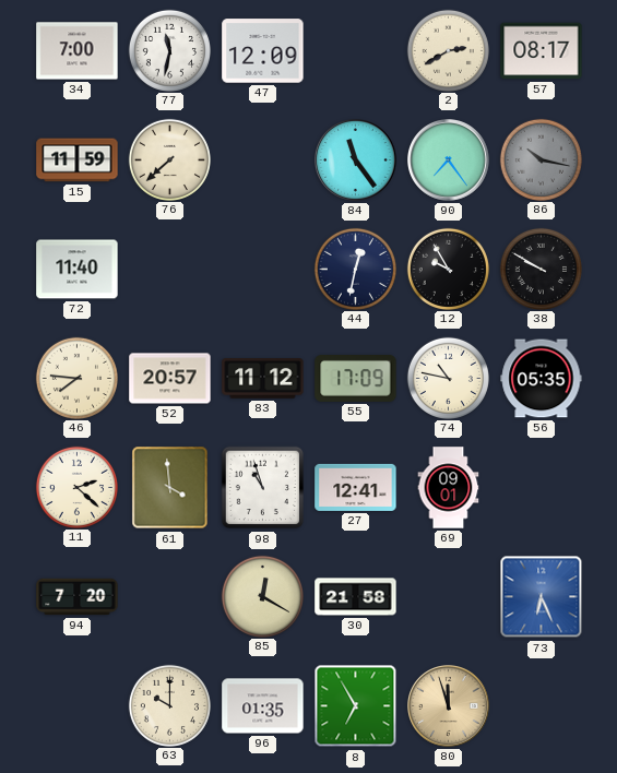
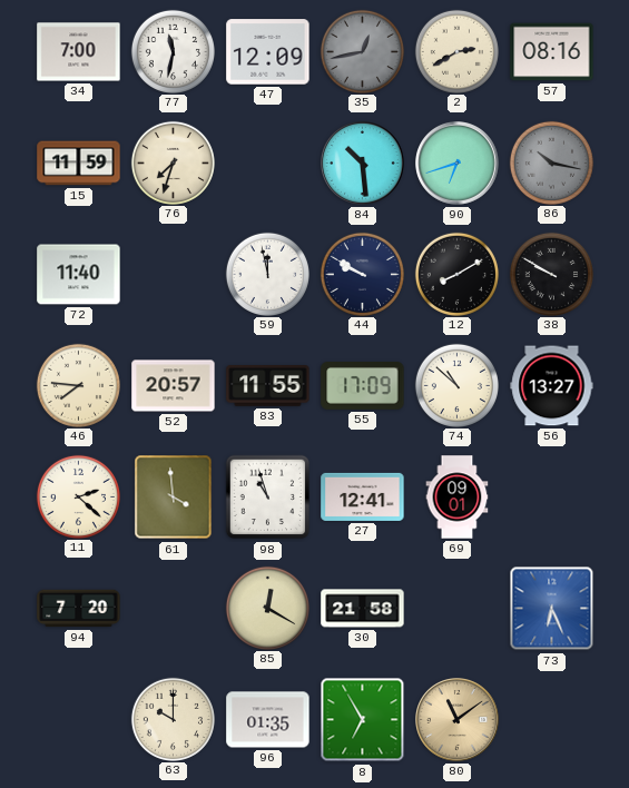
35: none -> 12:43
57: 08:17 -> 08:16
76: 7:38 -> 7:33
84: 11:24 -> 10:29
90: 7:24 -> 6:42
59: none -> 11:58
44: 12:32 -> 9:50
12: 9:55 -> 8:10
83: 11:12 -> 11:55
74: 10:47 -> 10:52
56: 05:35 -> 13:27
80: 11:57 -> 11:09
